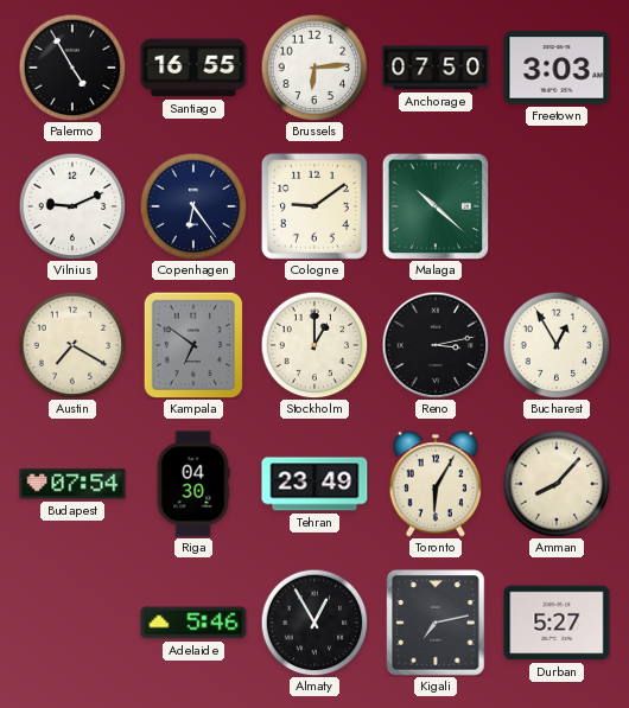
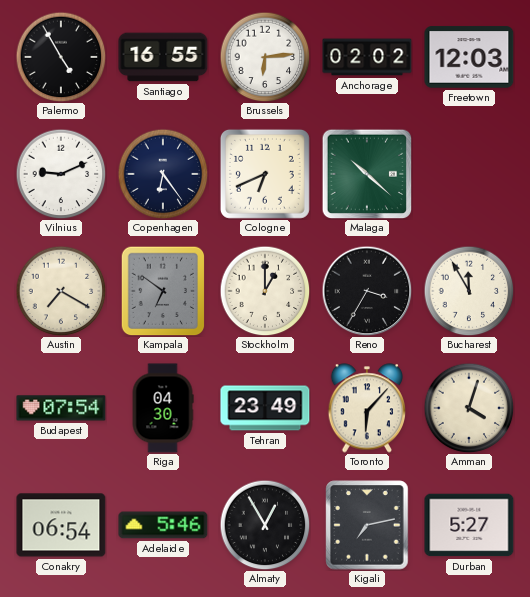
Anchorage: 07:50 -> 02:02
Freetown: 3:03 -> 12:03
Cologne: 9:09 -> 6:41
Reno: 3:13 -> 3:35
Bucharest: 12:55 -> 11:55
Toronto: 6:05 -> 6:07
Amman: 8:07 -> 4:03
Conakry: none -> 06:54
